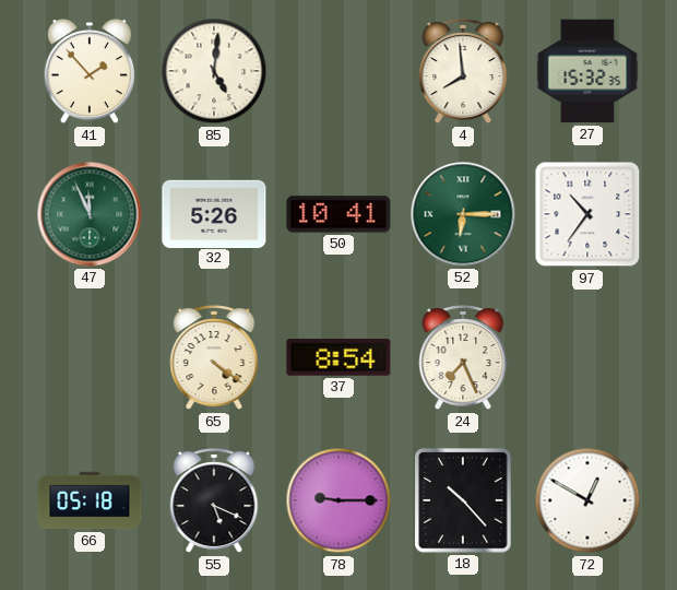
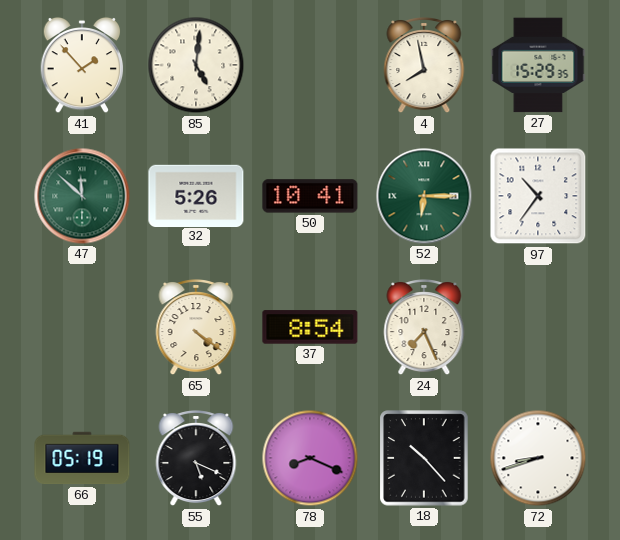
4: 7:59 -> 7:58
27: 15:32 -> 15:29
47: 11:56 -> 11:52
66: 05:18 -> 05:19
78: 9:15 -> 8:19
72: 12:50 -> 8:42
